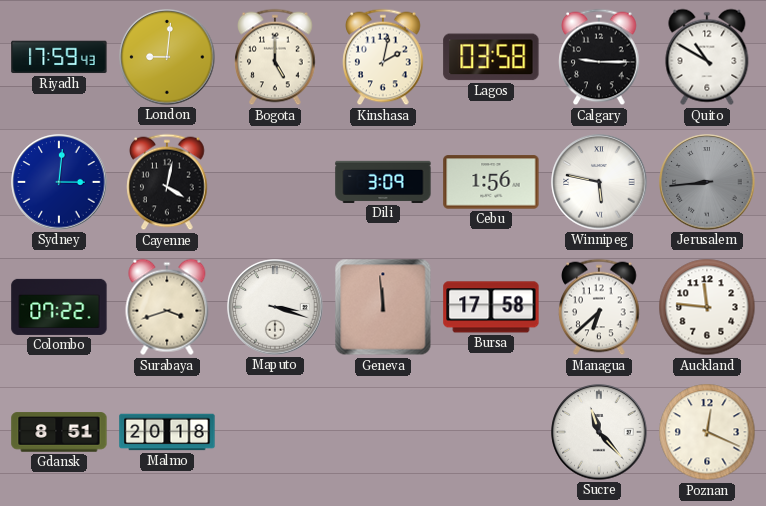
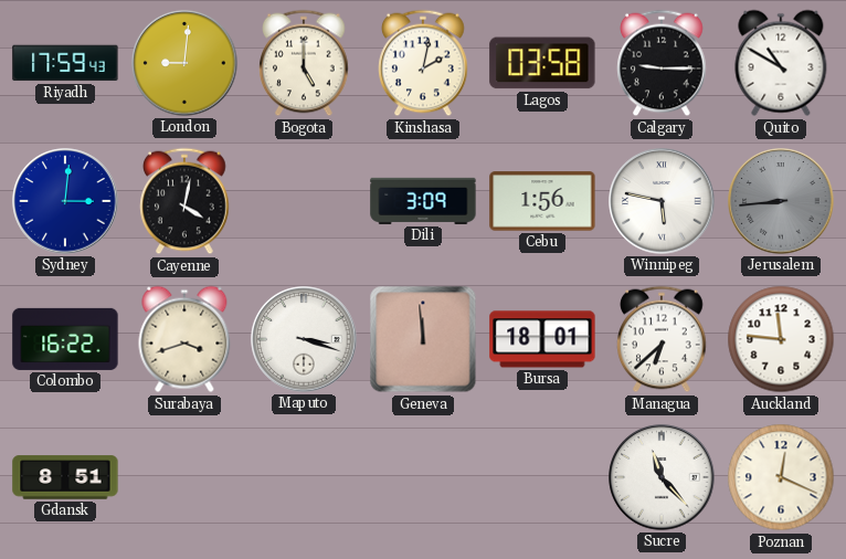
Colombo: 07:22 -> 16:22
Bursa: 17:58 -> 18:01
Malmo: 20:18 -> none
